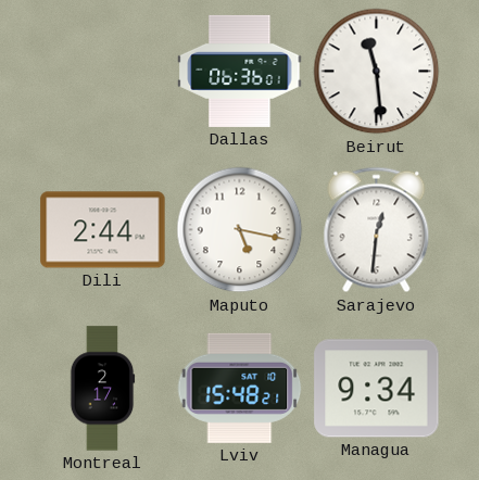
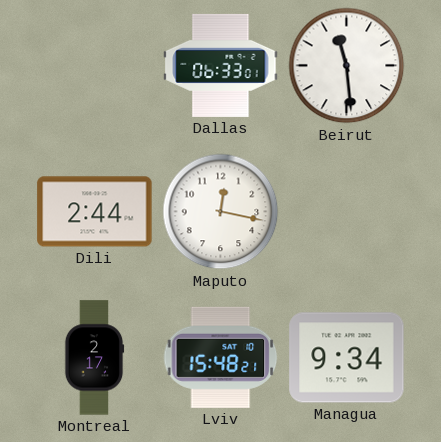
Dallas: 06:36 -> 06:33
Maputo: 5:17 -> 12:17
Sarajevo: 12:31 -> none
